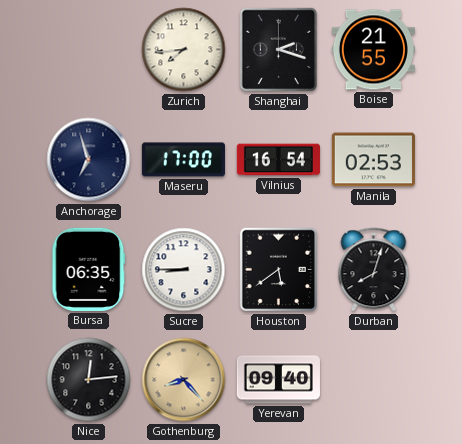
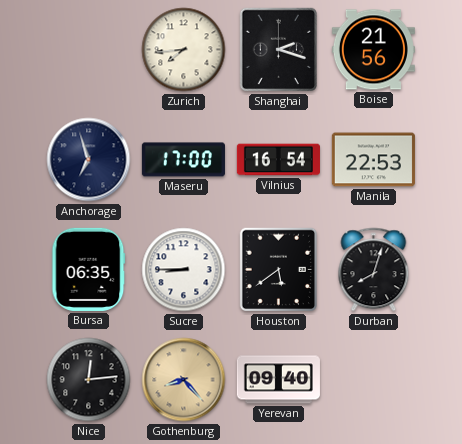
Boise: 21:55 -> 21:56
Manila: 02:53 -> 22:53
